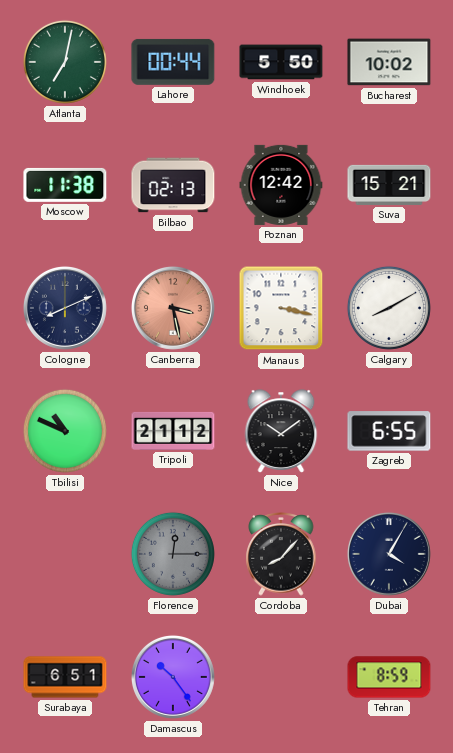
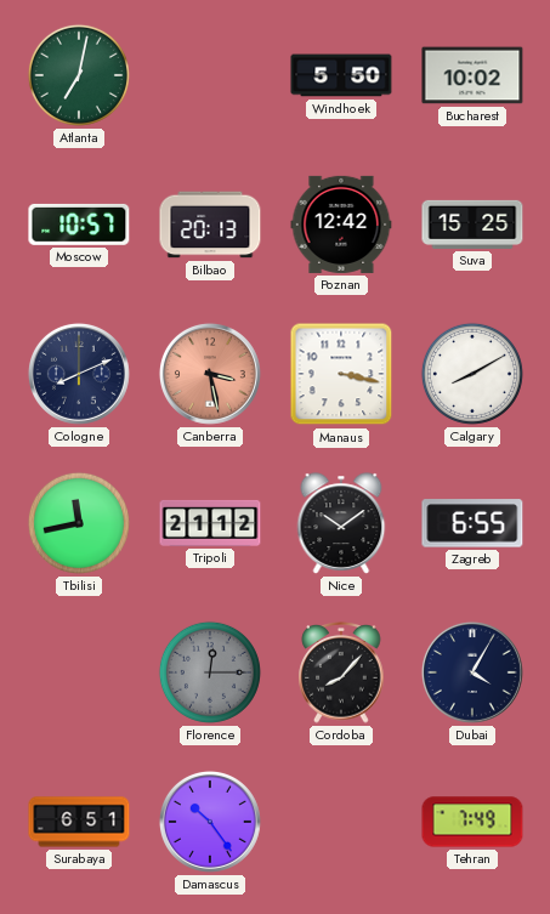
Lahore: 00:44 -> none
Moscow: 11:38 -> 10:57
Bilbao: 02:13 -> 20:13
Suva: 15:21 -> 15:25
Tbilisi: 10:49 -> 11:43
Tehran: 8:59 -> 7:49
